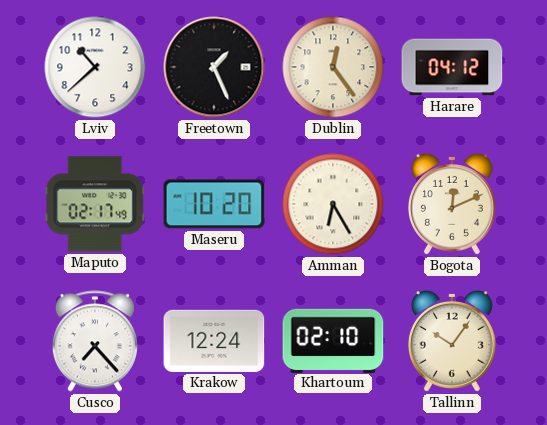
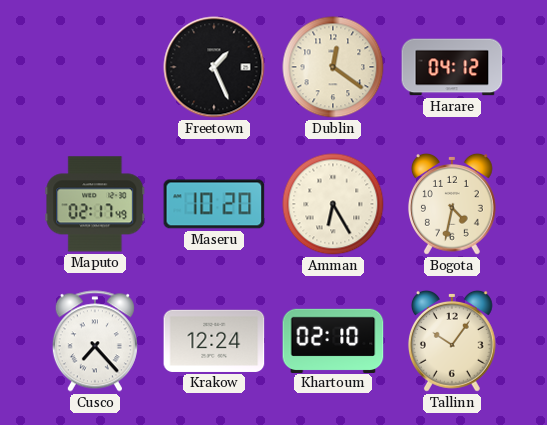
Lviv: 10:38 -> none
Dublin: 12:24 -> 12:21
Bogota: 12:11 -> 4:32
